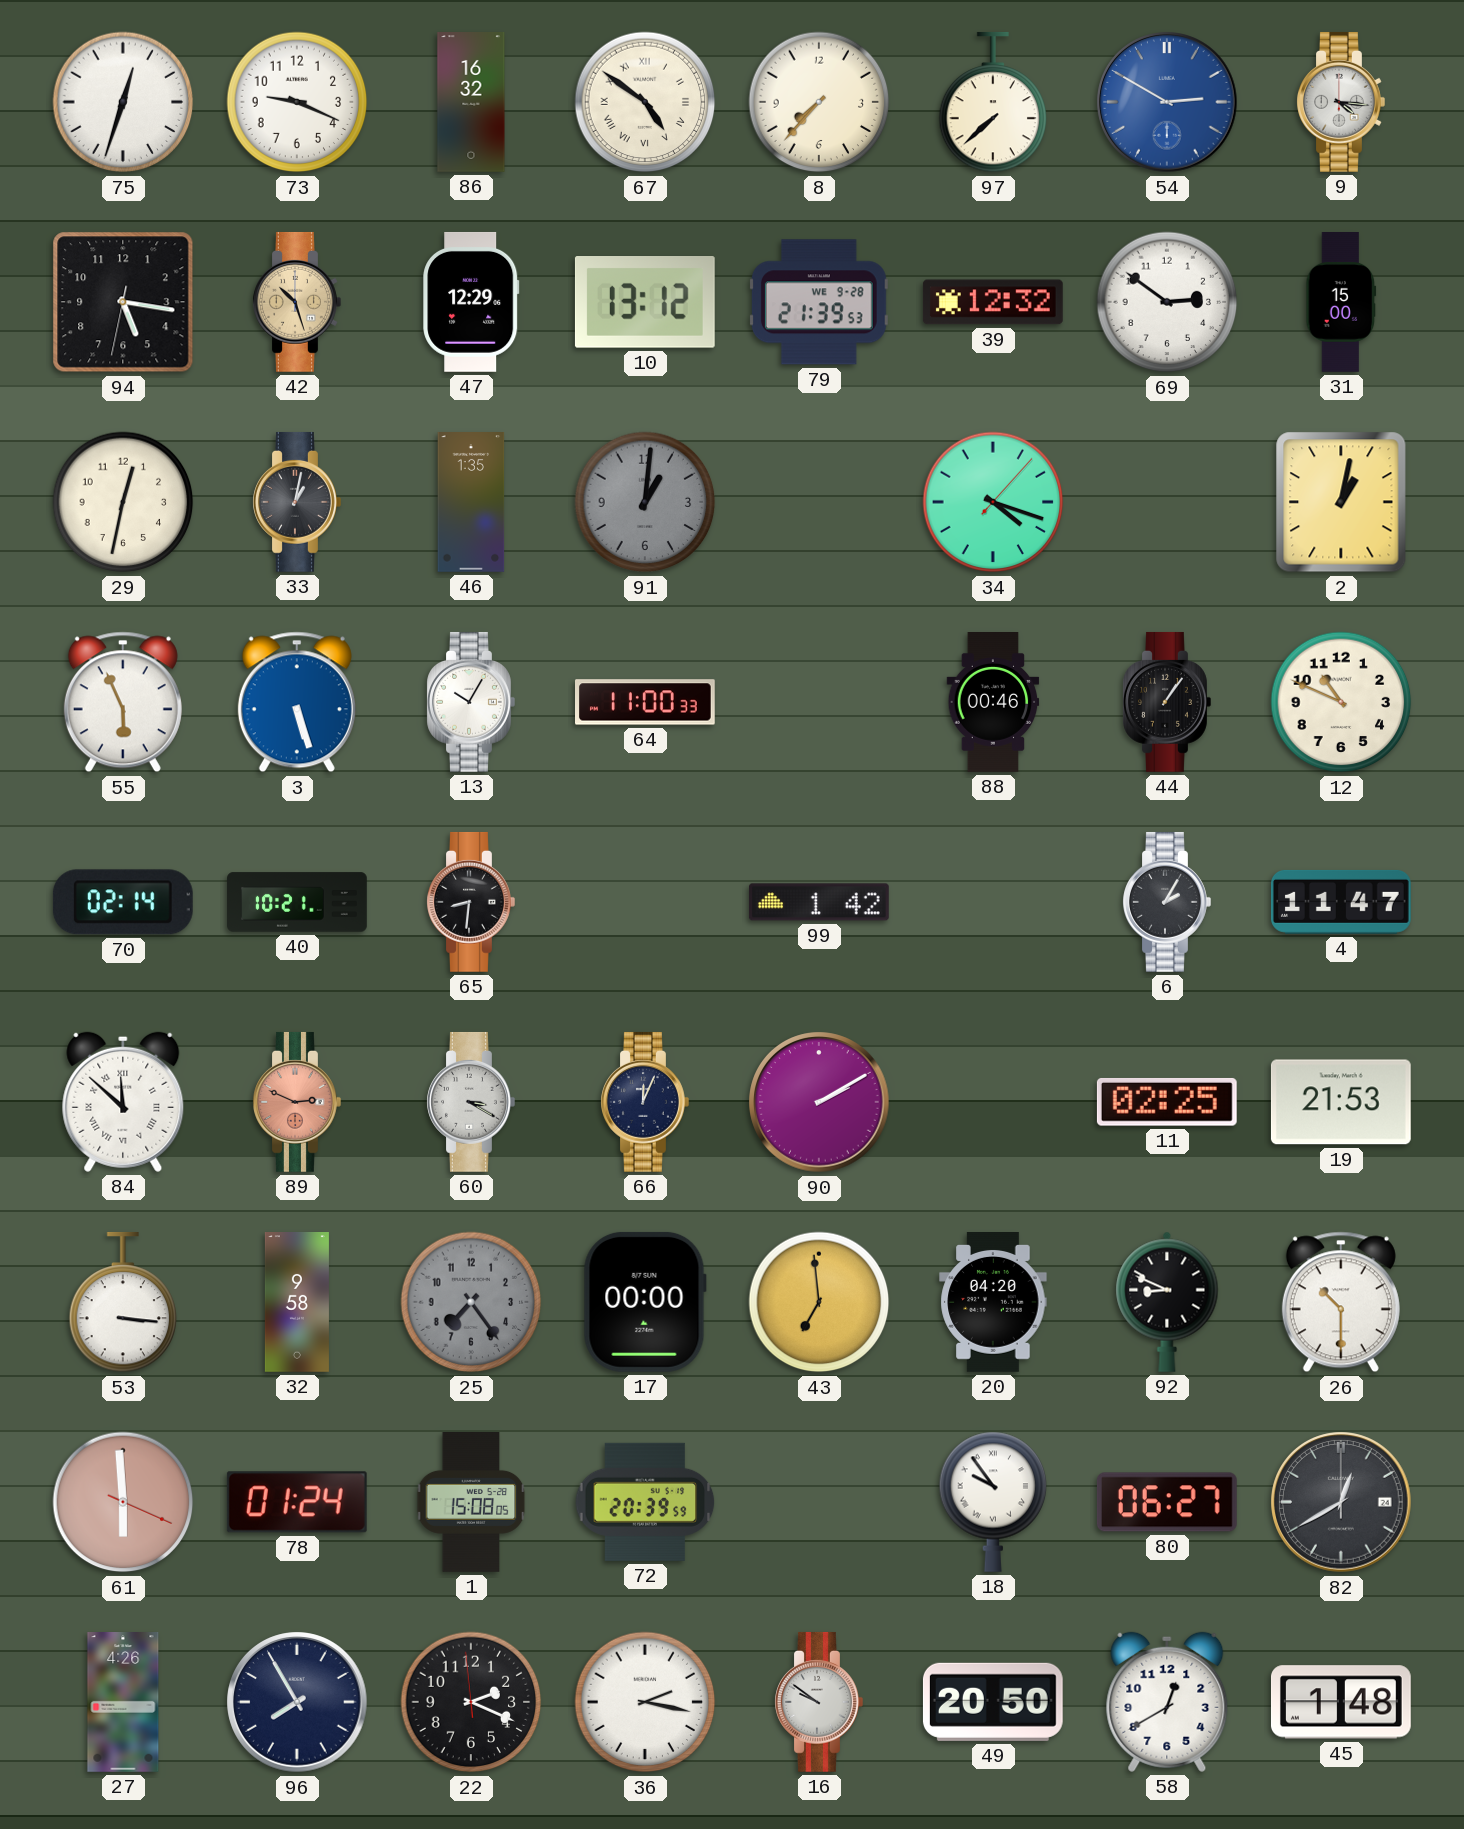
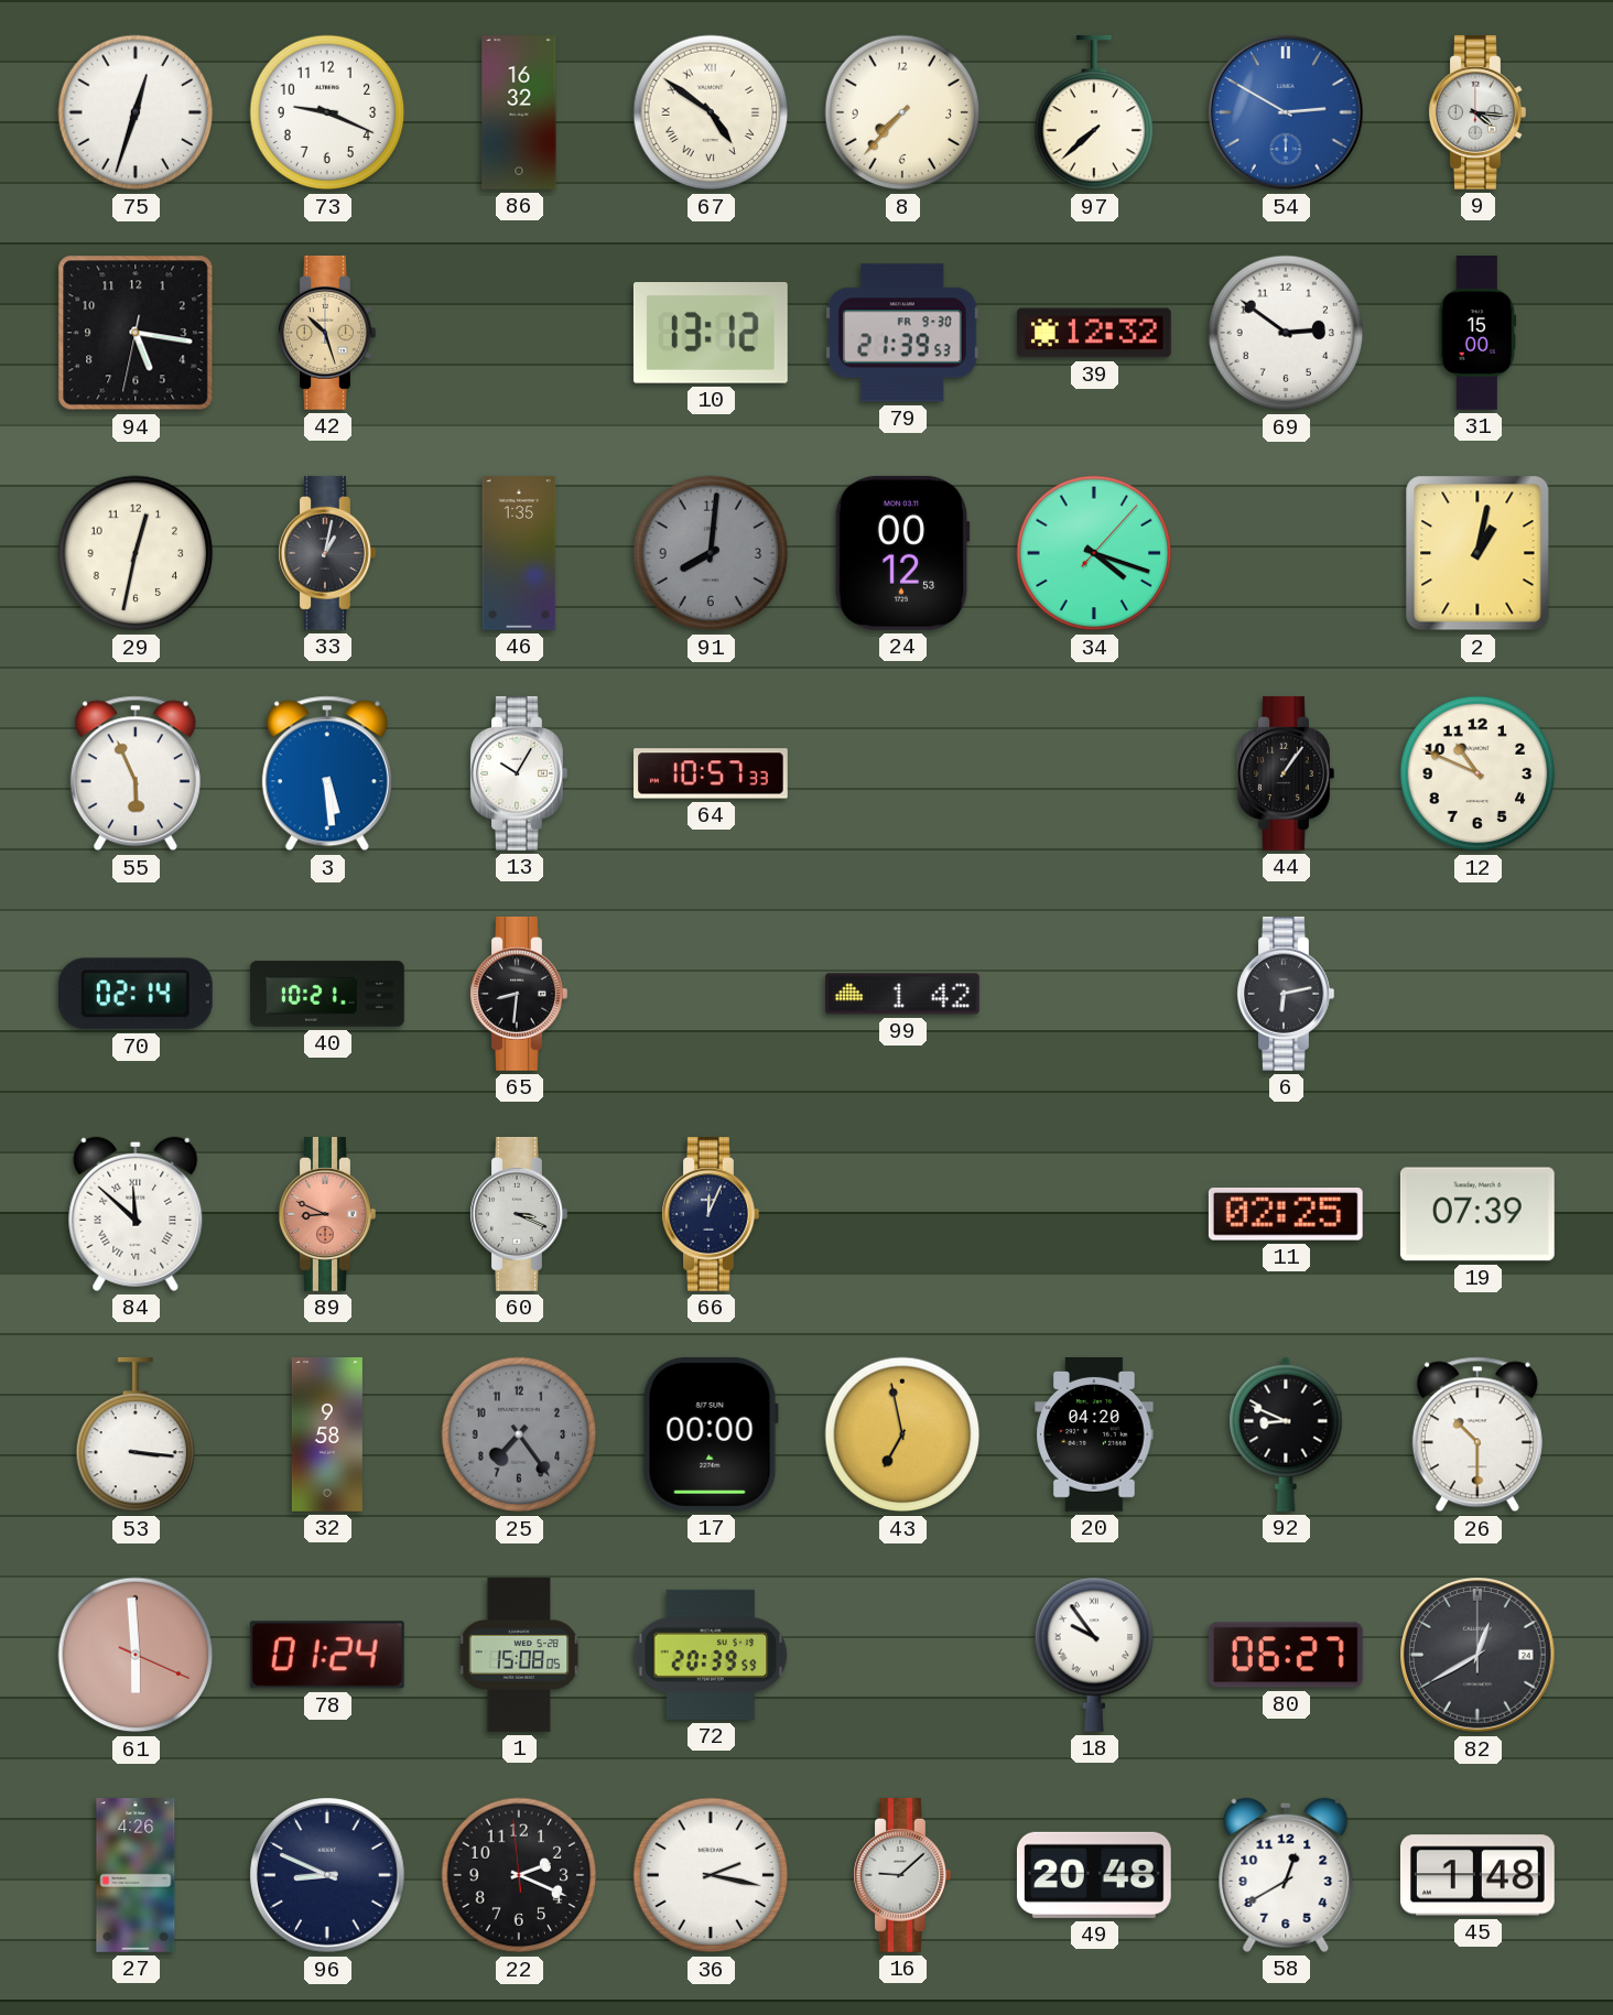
47: 12:29 -> none
79 date: WE 9-28 -> FR 9-30
91: 1:01 -> 8:01
24: none -> 00:12
3: 5:27 -> 5:29
64: 11:00 -> 10:57
88: 00:46 -> none
6: 2:05 -> 6:13
4: 11:47 -> none
89: 2:49 -> 8:49
60: 3:20 -> 3:19
90: 2:10 -> none
19: 21:53 -> 07:39
43: 6:59 -> 6:58
96: 7:55 -> 8:49
16: 9:51 -> 9:08
49: 20:50 -> 20:48
